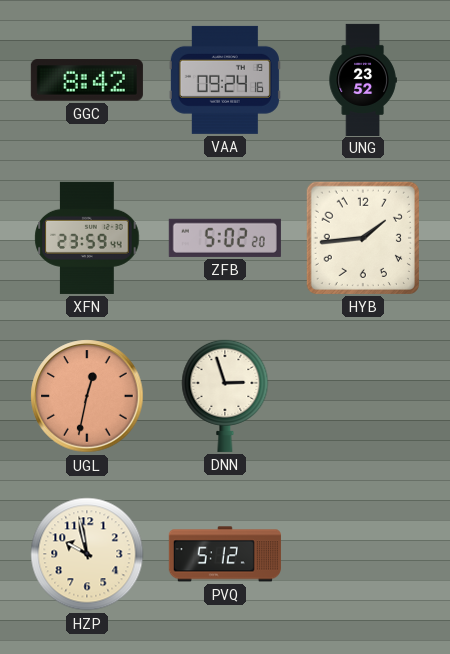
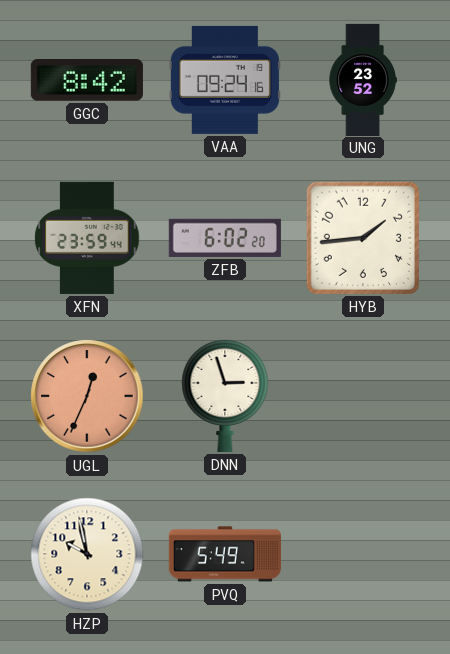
ZFB: 5:02 -> 6:02
UGL: 12:32 -> 12:34
PVQ: 5:12 -> 5:49
